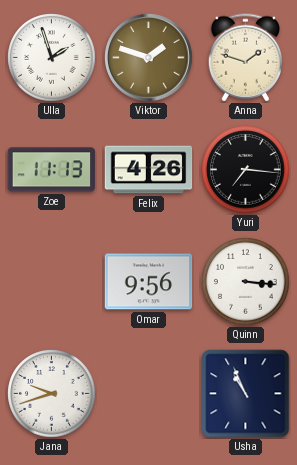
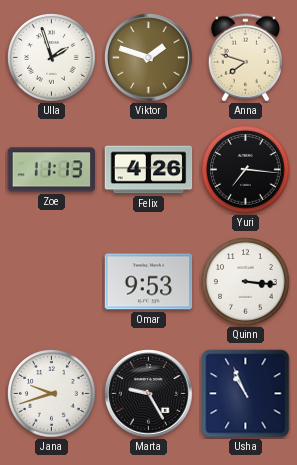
Anna: 1:48 -> 7:48
Omar: 9:56 -> 9:53
Marta: none -> 9:25
